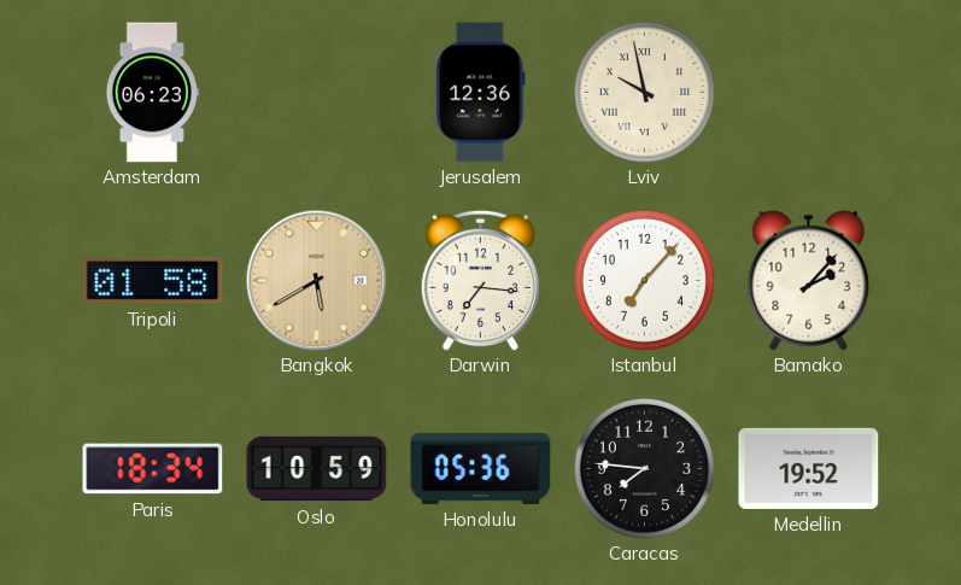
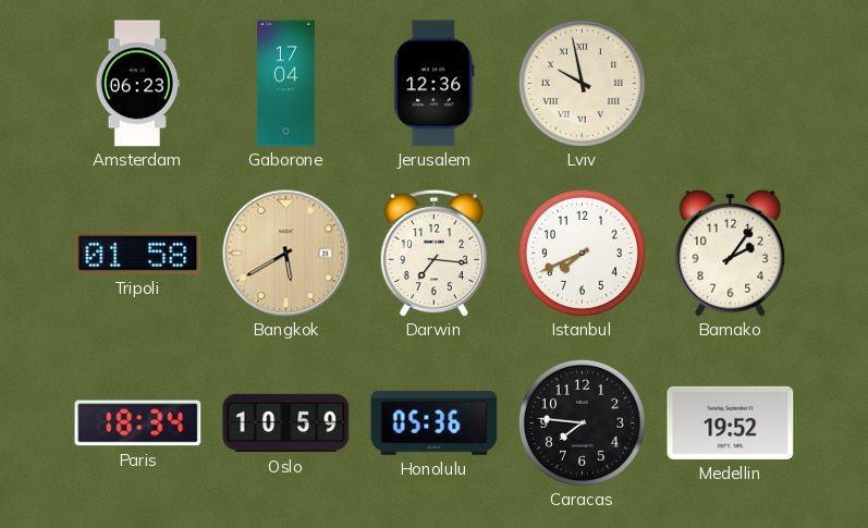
Gaborone: none -> 17:04
Istanbul: 7:07 -> 7:41
Bamako: 2:07 -> 2:06
